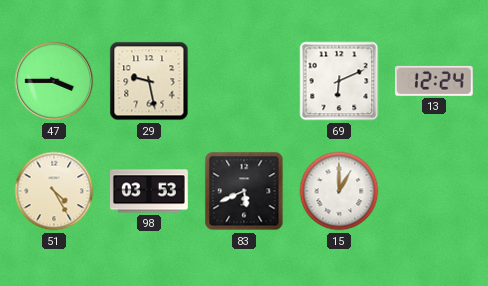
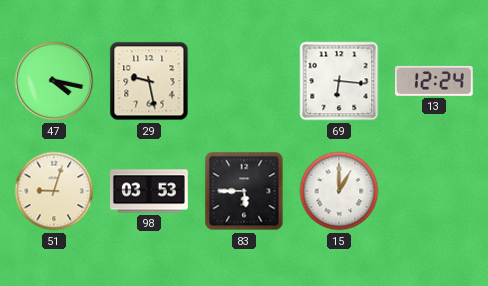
47: 3:45 -> 4:17
69: 6:11 -> 6:16
51: 4:25 -> 9:03
83: 5:41 -> 5:45
